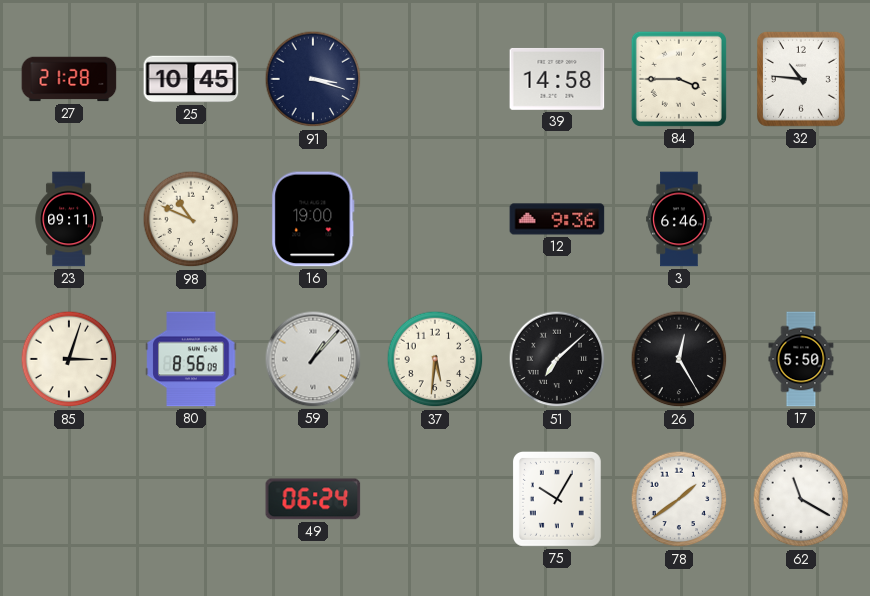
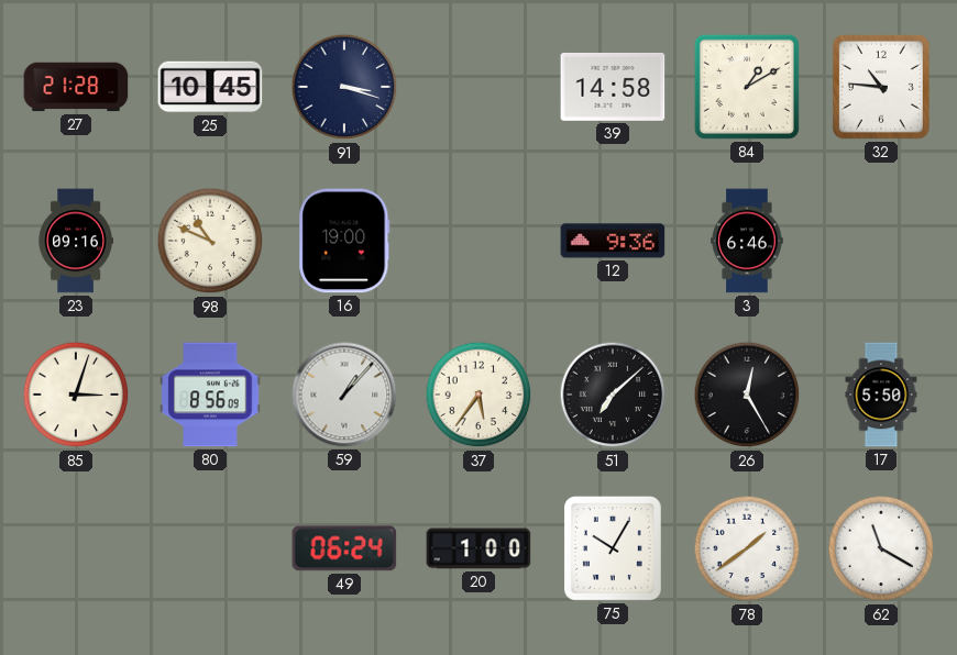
84: 3:45 -> 1:10
23: 09:11 -> 09:16
37: 5:31 -> 5:36
20: none -> 1:00
